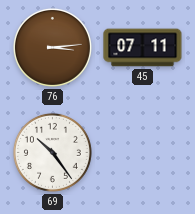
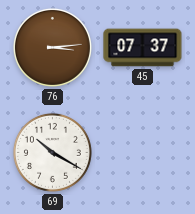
45: 07:11 -> 07:37
69: 10:24 -> 10:20
